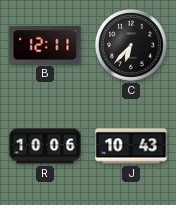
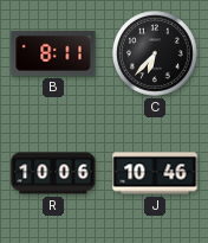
B: 12:11 -> 8:11
J: 10:43 -> 10:46
